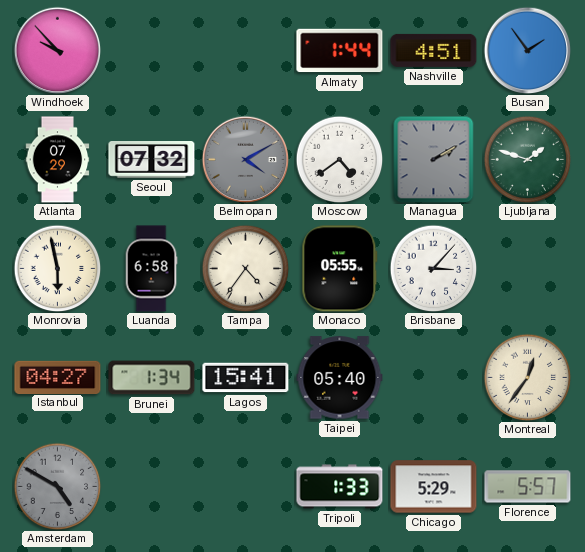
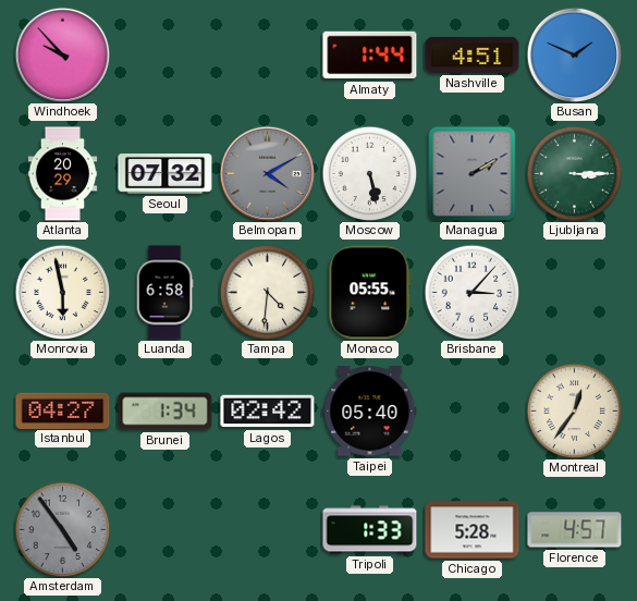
Busan: 1:54 -> 1:49
Atlanta: 07:29 -> 20:29
Moscow: 4:39 -> 5:28
Ljubljana: 1:48 -> 3:15
Tampa: 4:36 -> 4:31
Lagos: 15:41 -> 02:42
Amsterdam: 4:50 -> 4:54
Chicago: 5:29 -> 5:28
Florence: 5:57 -> 4:57
